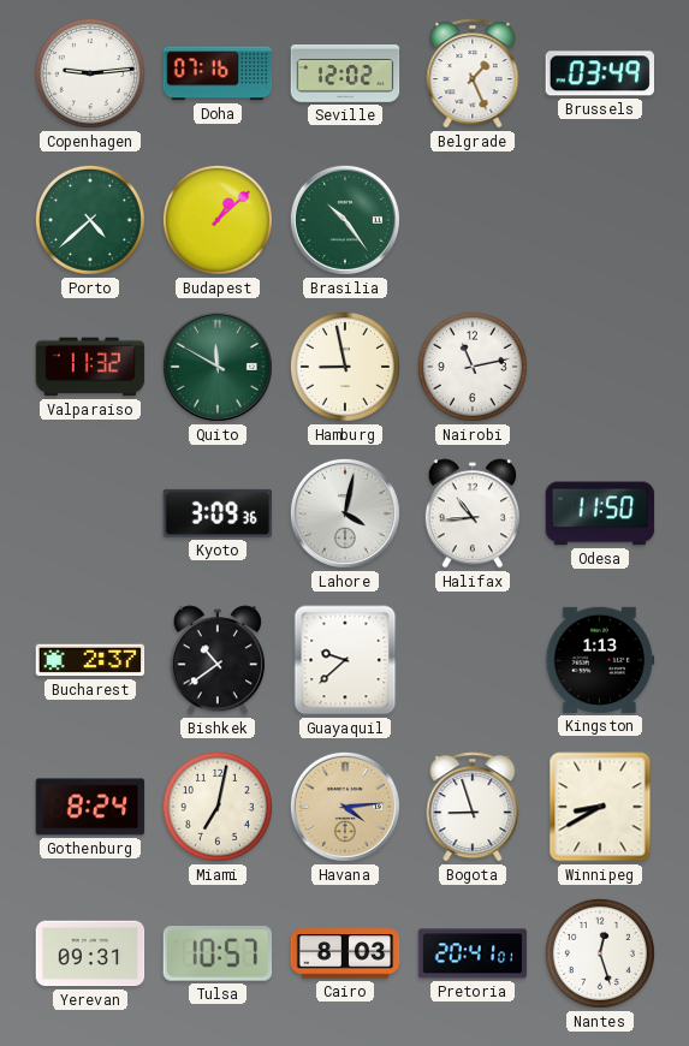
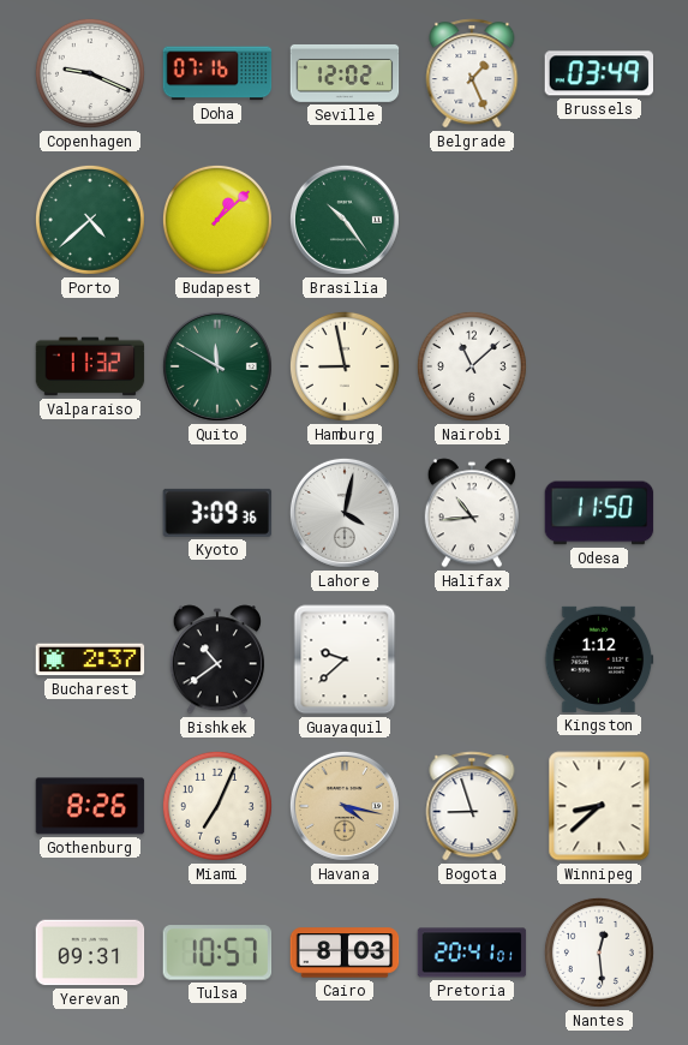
Copenhagen: 9:14 -> 9:19
Nairobi: 11:13 -> 11:08
Kingston: 1:13 -> 1:12
Gothenburg: 8:24 -> 8:26
Miami: 7:02 -> 7:04
Havana: 4:14 -> 4:17
Winnipeg: 8:40 -> 8:38
Nantes: 12:27 -> 12:29
